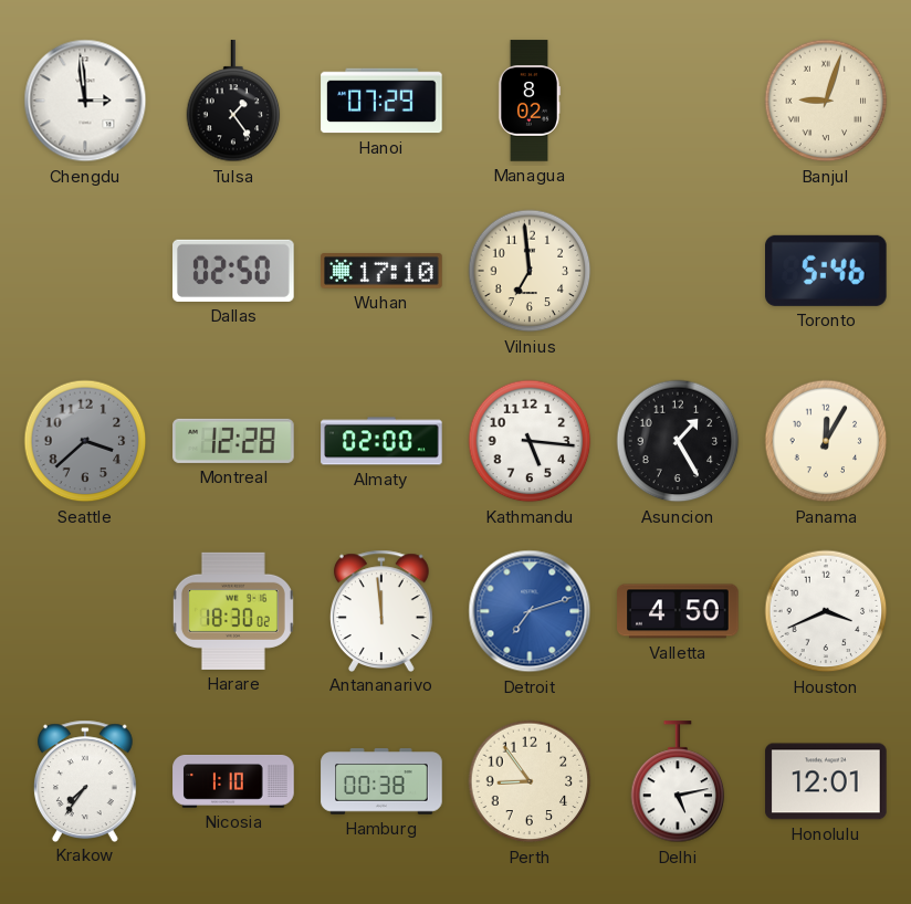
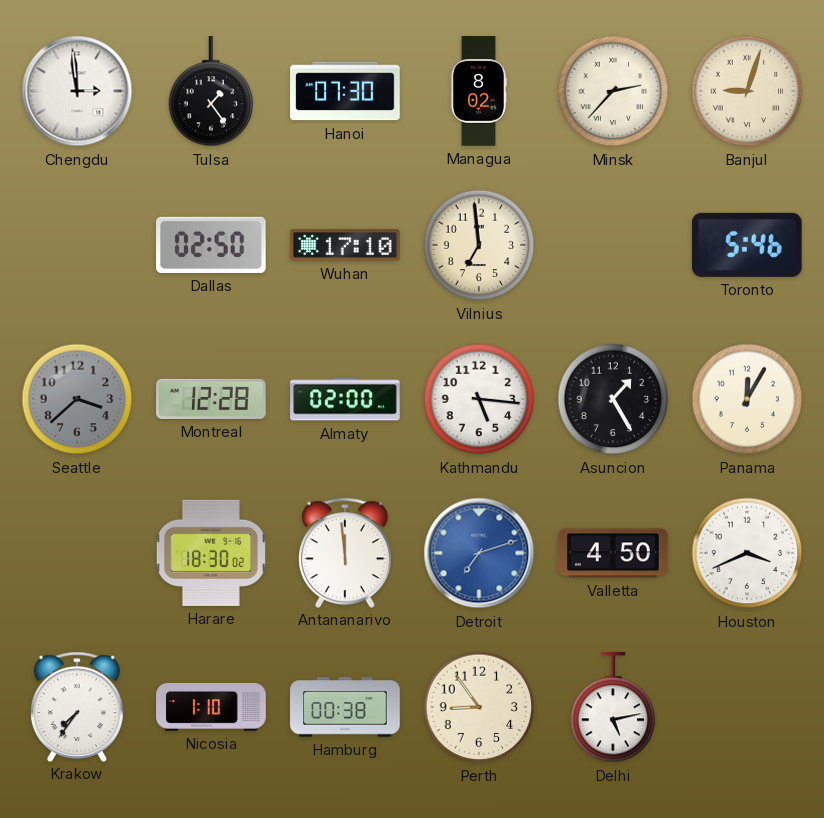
Hanoi: 07:29 -> 07:30
Minsk: none -> 2:37
Honolulu: 12:01 -> none
